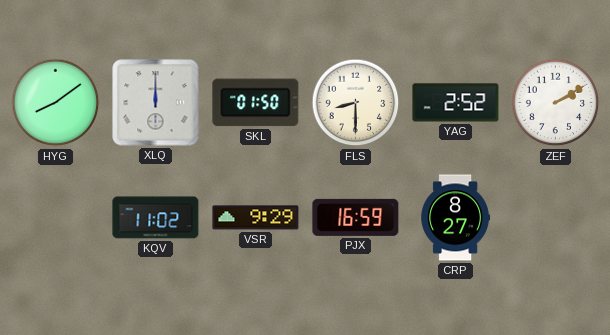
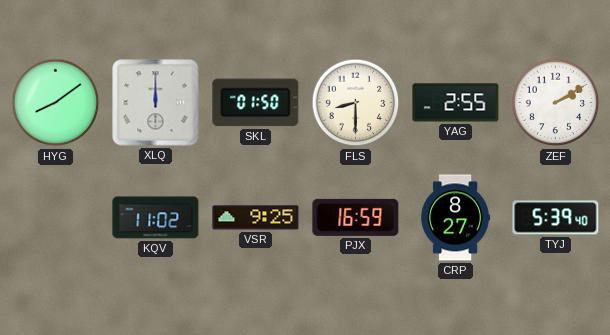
YAG: 2:52 -> 2:55
VSR: 9:29 -> 9:25
TYJ: none -> 5:39
